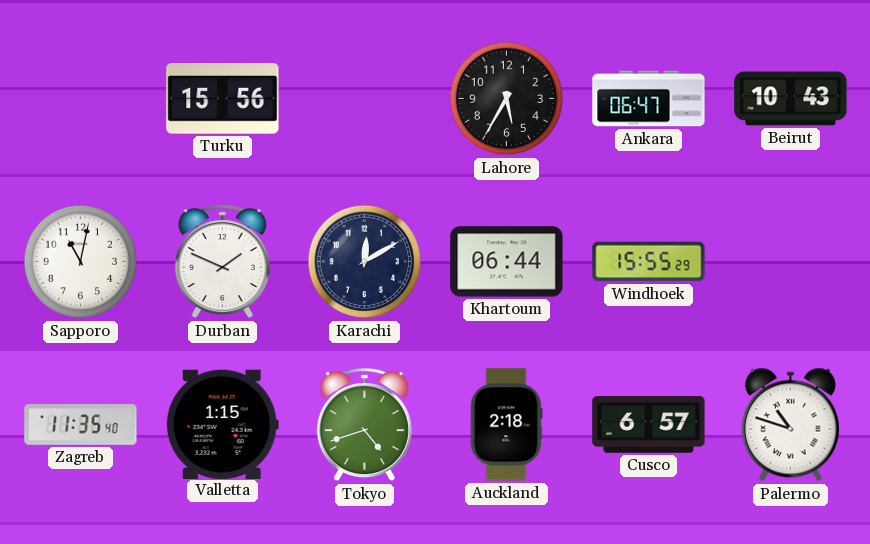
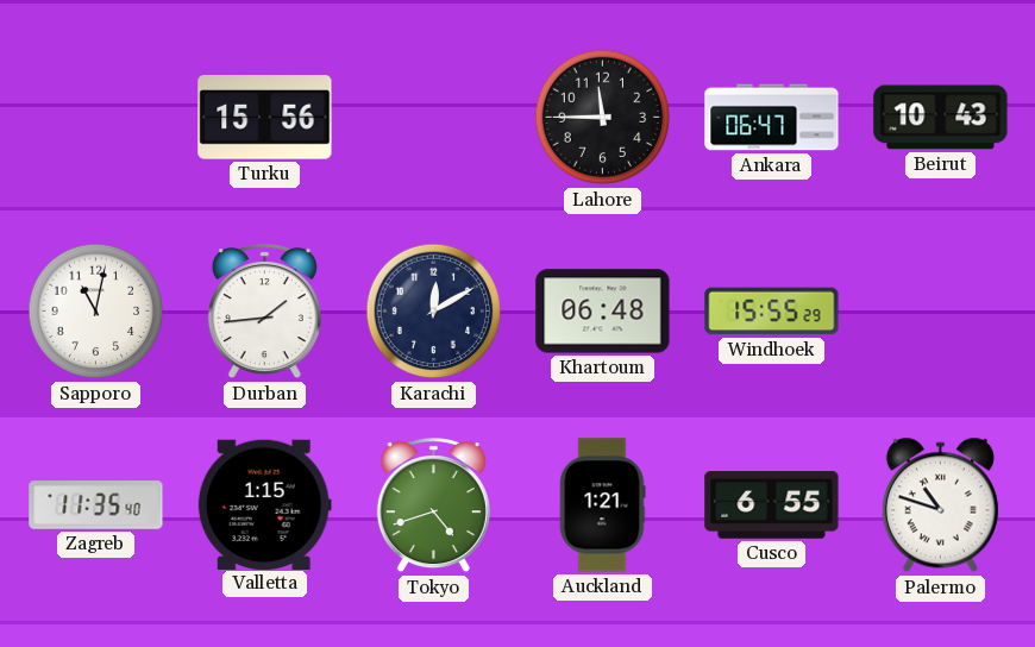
Lahore: 5:35 -> 11:45
Durban: 1:49 -> 1:44
Khartoum: 06:44 -> 06:48
Auckland: 2:18 -> 1:21
Cusco: 6:57 -> 6:55
